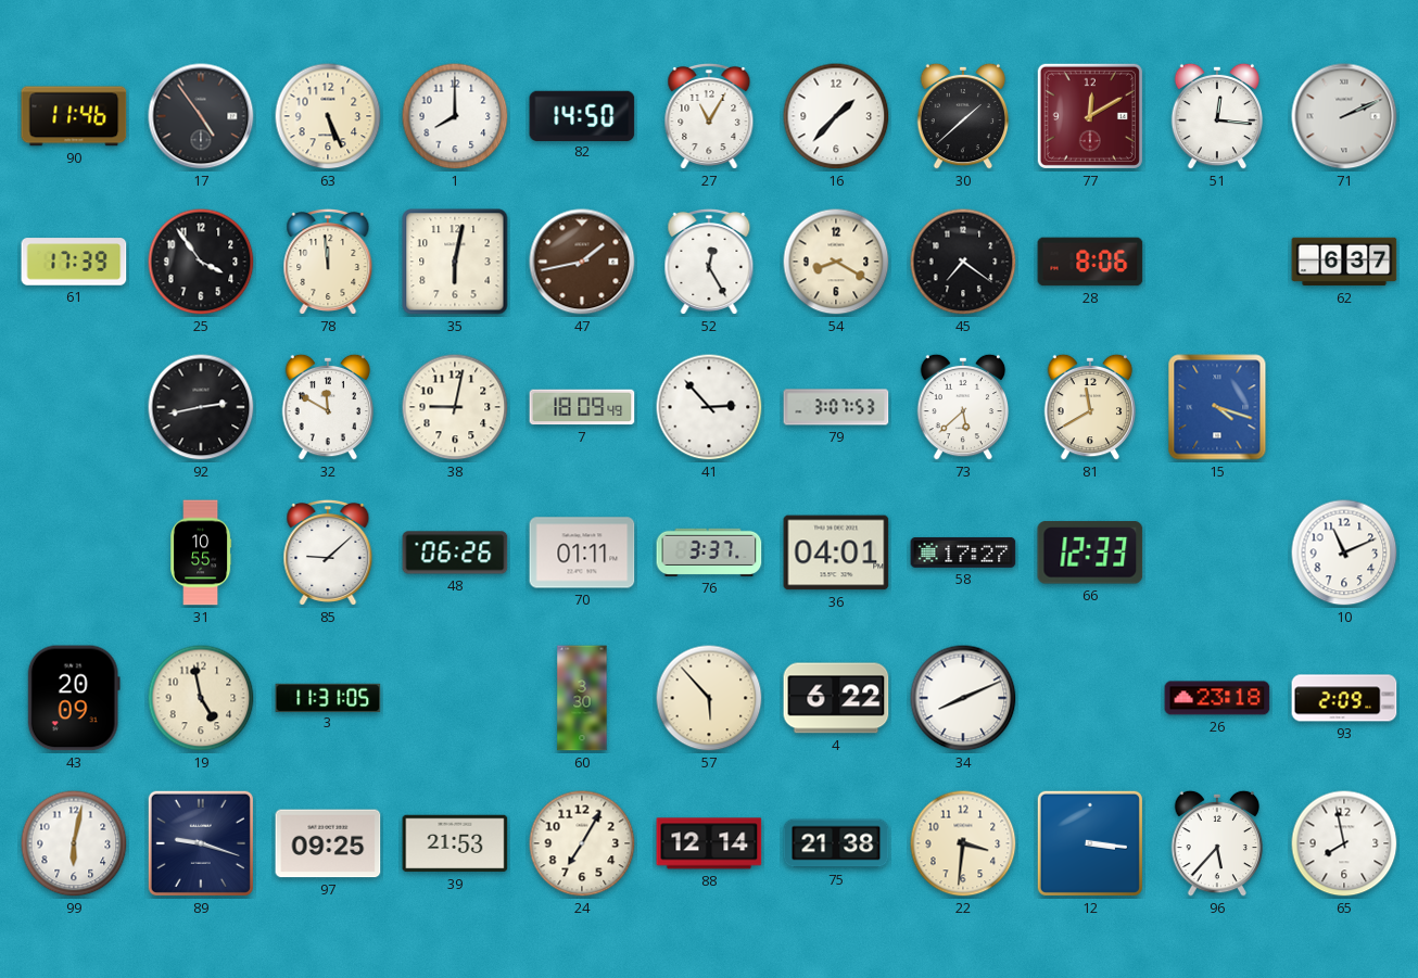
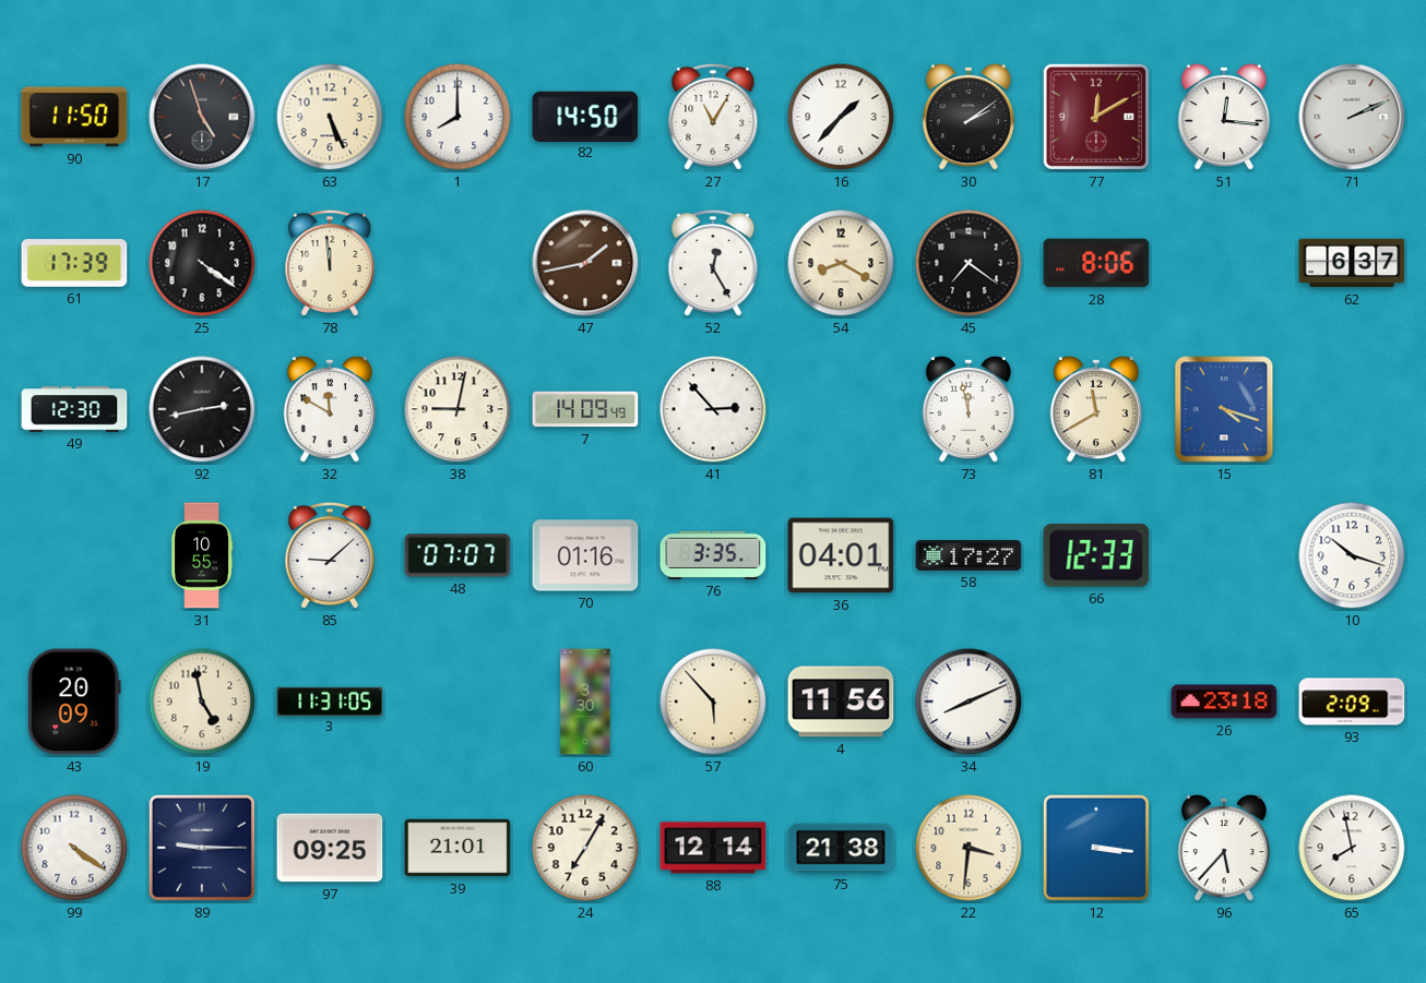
90: 11:46 -> 11:50
17: 4:54 -> 4:57
30: 1:38 -> 2:09
25: 3:54 -> 4:21
35: 6:02 -> none
49: none -> 12:30
7: 18:09 -> 14:09
79: 3:07 -> none
73: 5:38 -> 11:58
48: 06:26 -> 07:07
70: 01:11 -> 01:16
76: 3:37 -> 3:35
10: 11:11 -> 10:18
4: 6:22 -> 11:56
99: 6:02 -> 4:21
89: 9:18 -> 9:15
39: 21:53 -> 21:01
